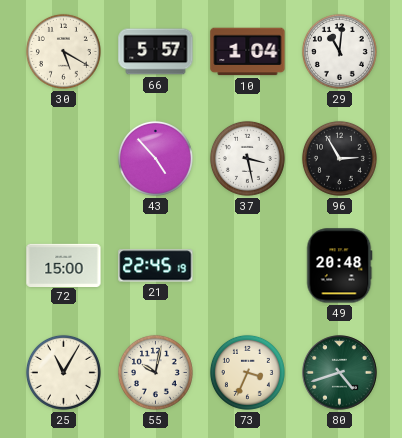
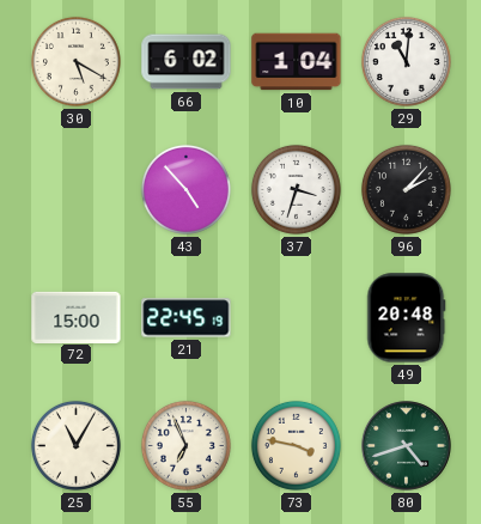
66: 5:57 -> 6:02
37: 3:28 -> 3:33
96: 2:55 -> 2:07
55: 10:02 -> 6:56
73: 3:34 -> 3:47
